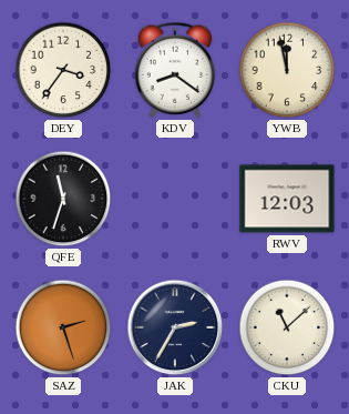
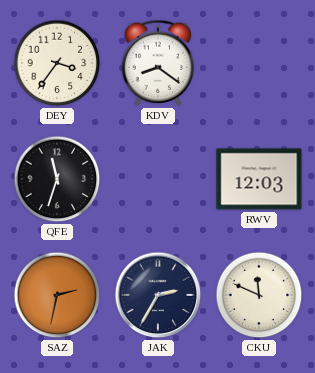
YWB: 11:58 -> none
SAZ: 2:27 -> 2:32
CKU: 11:08 -> 11:49
